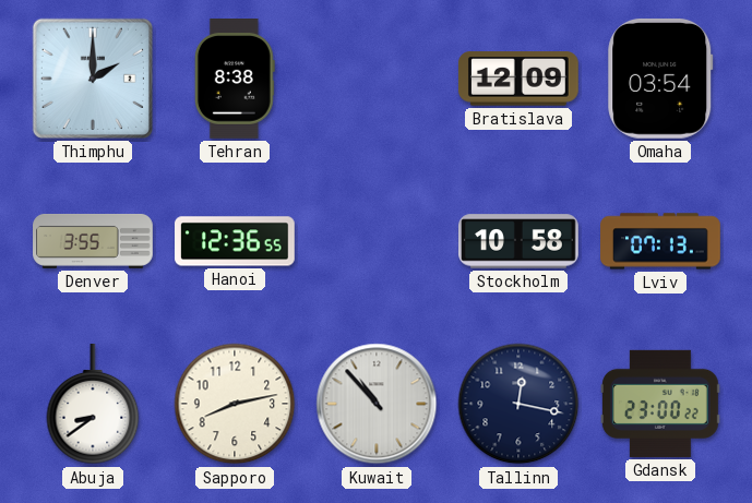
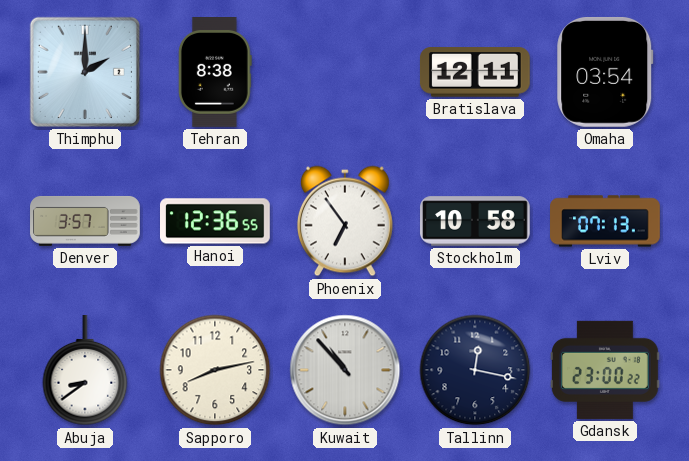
Bratislava: 12:09 -> 12:11
Denver: 3:55 -> 3:57
Phoenix: none -> 6:54
